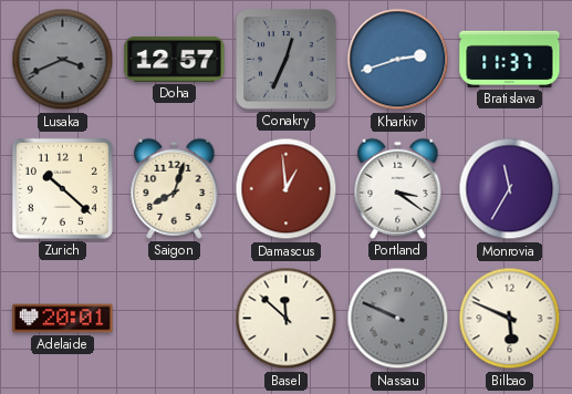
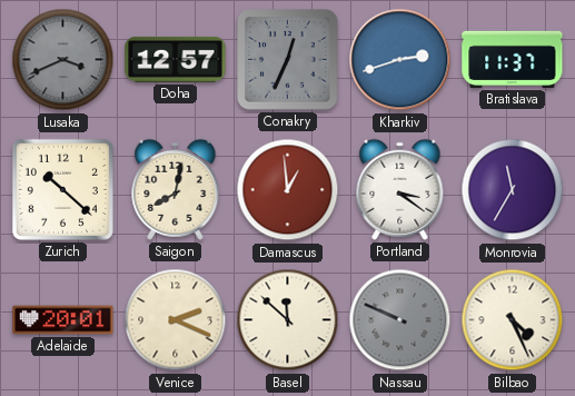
Saigon: 8:03 -> 8:02
Venice: none -> 2:19
Bilbao: 5:49 -> 4:26
